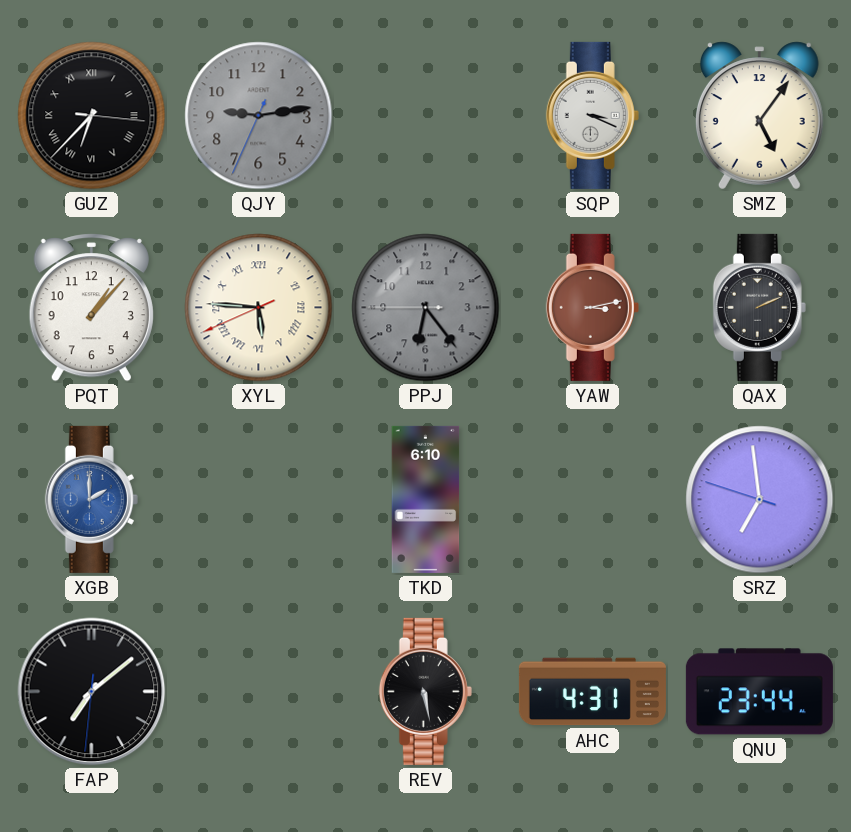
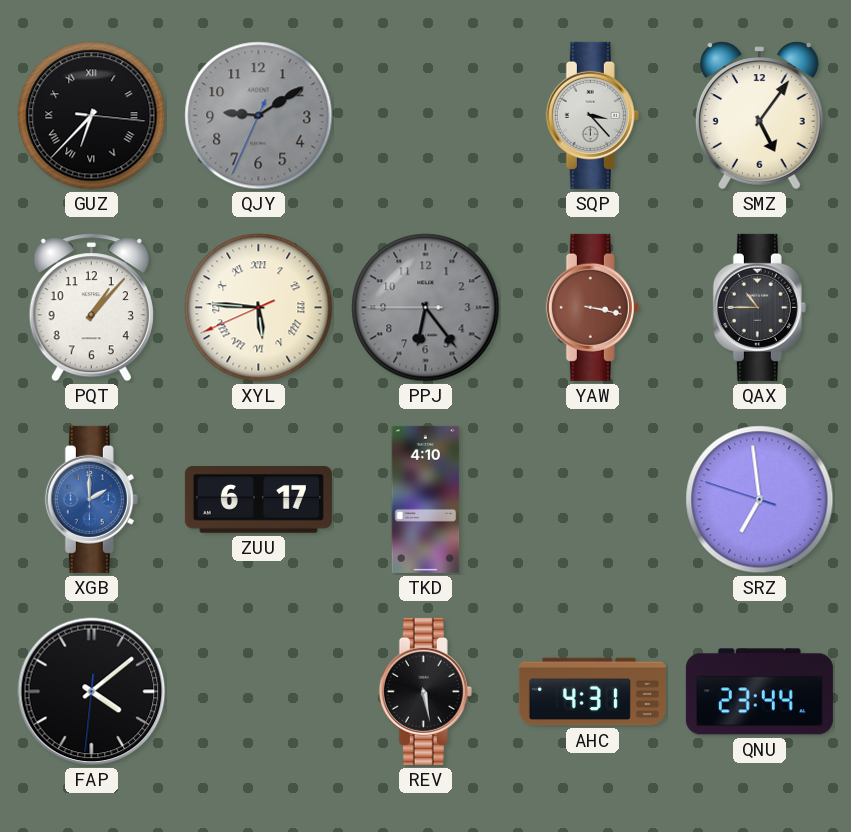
QJY: 9:13 -> 9:09
SQP: 3:19 -> 3:23
YAW: 3:13 -> 3:17
QAX: 2:11 -> 10:45
ZUU: none -> 6:17
TKD: 6:10 -> 4:10
FAP: 7:08 -> 4:08
